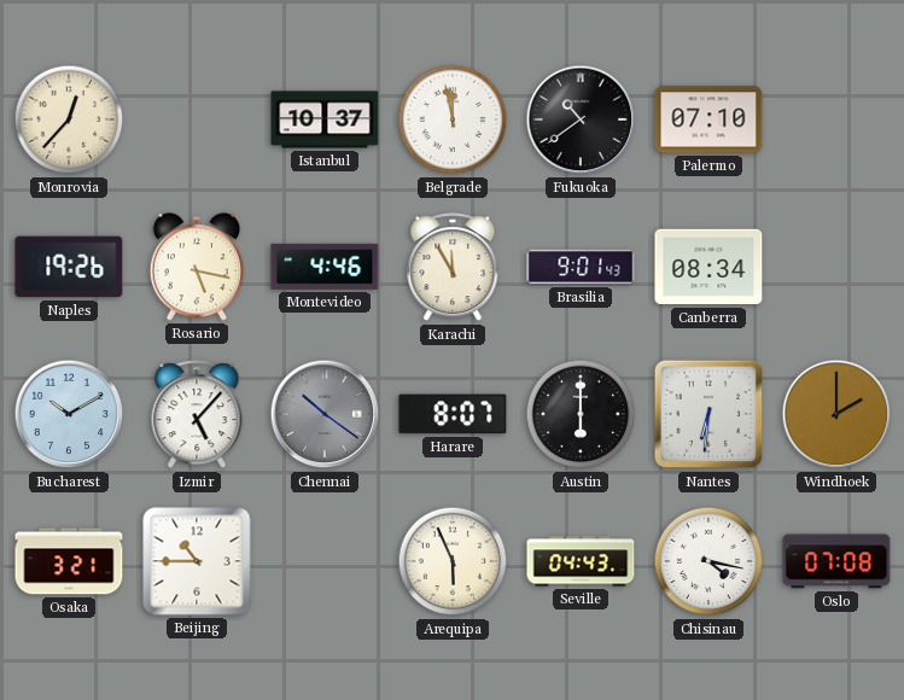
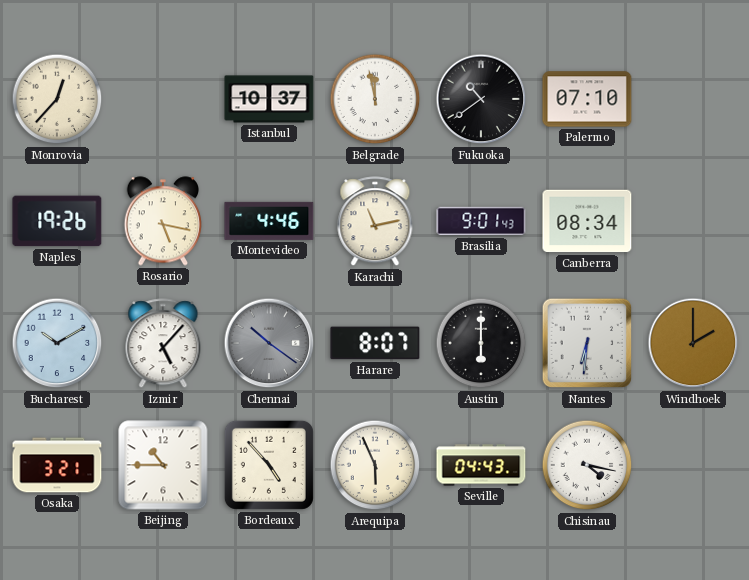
Karachi: 11:55 -> 11:13
Bordeaux: none -> 4:53
Oslo: 07:08 -> none
